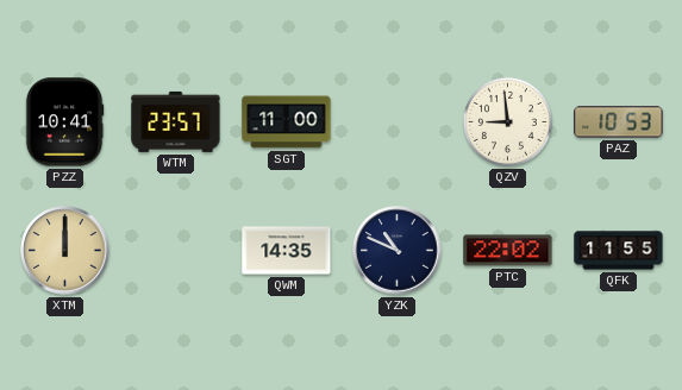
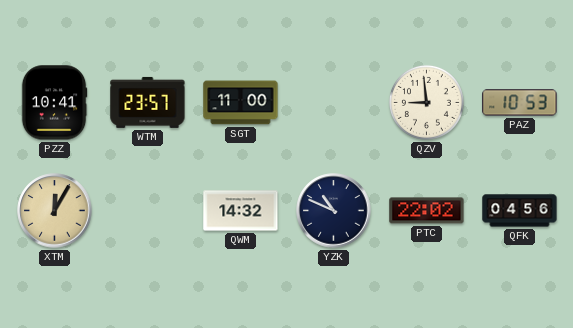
XTM: 12:00 -> 12:05
QWM: 14:35 -> 14:32
QFK: 11:55 -> 04:56
